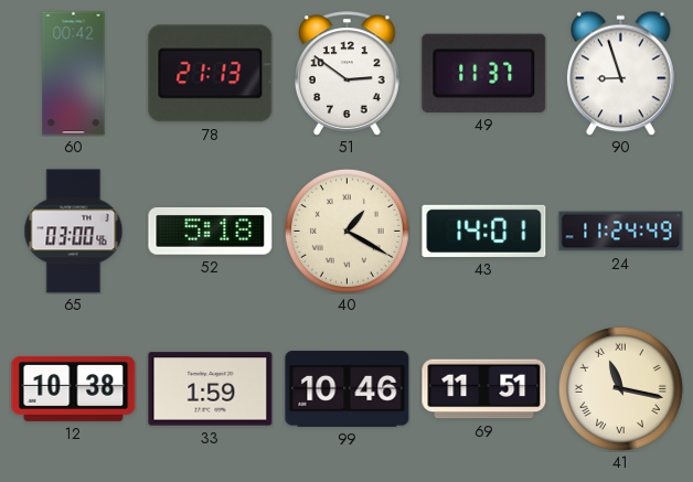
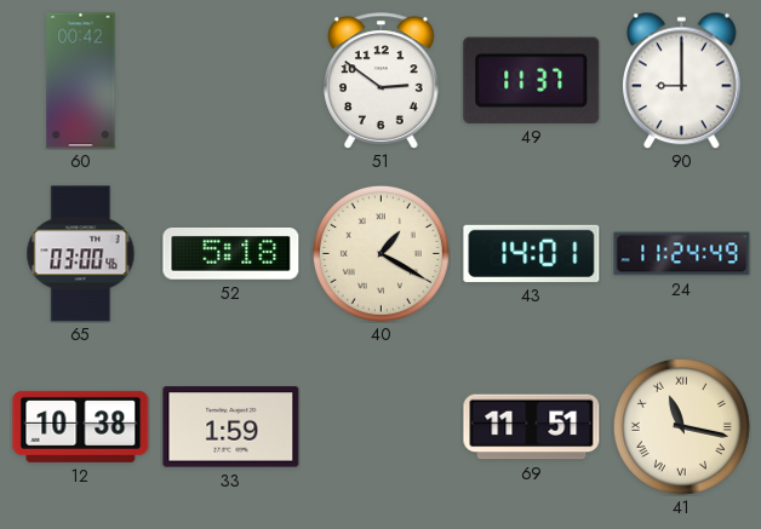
78: 21:13 -> none
90: 8:57 -> 9:00
99: 10:46 -> none
